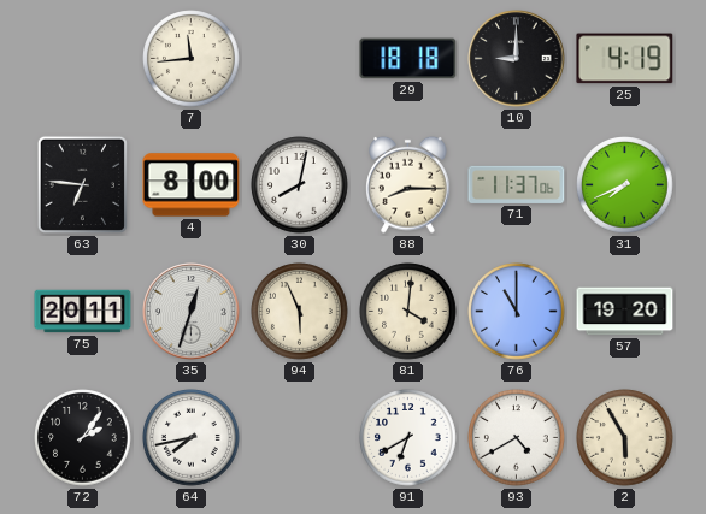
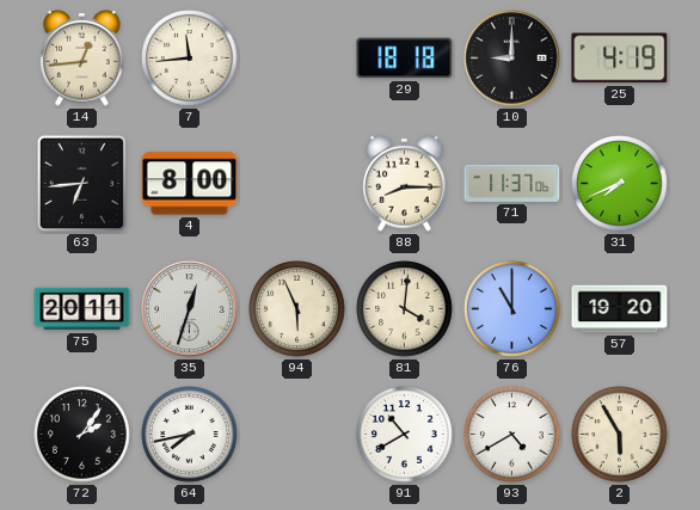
14: none -> 12:44
63: 6:46 -> 6:44
30: 8:02 -> none
91: 6:40 -> 10:40
